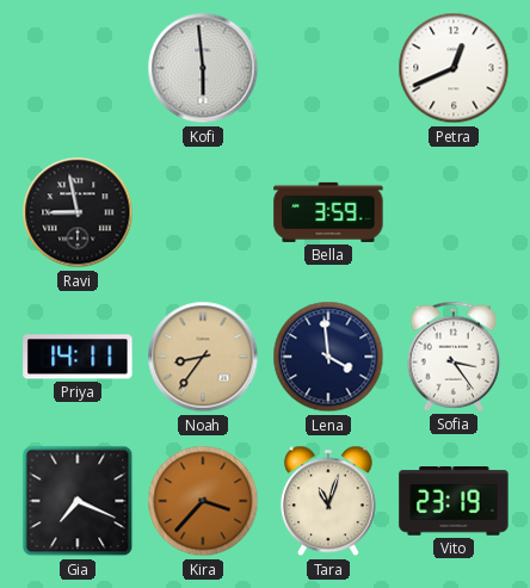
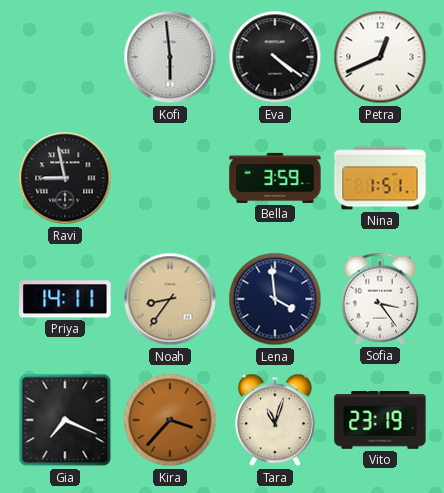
Eva: none -> 4:21
Nina: none -> 1:51
